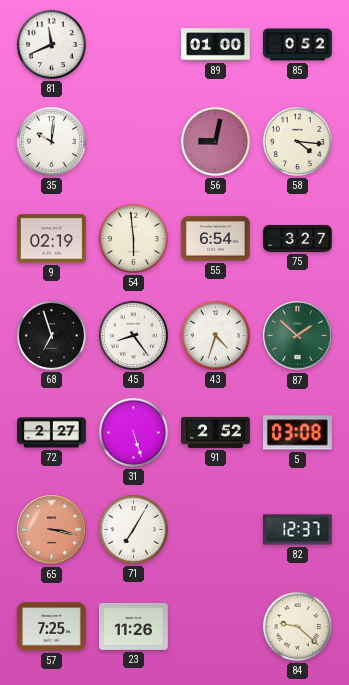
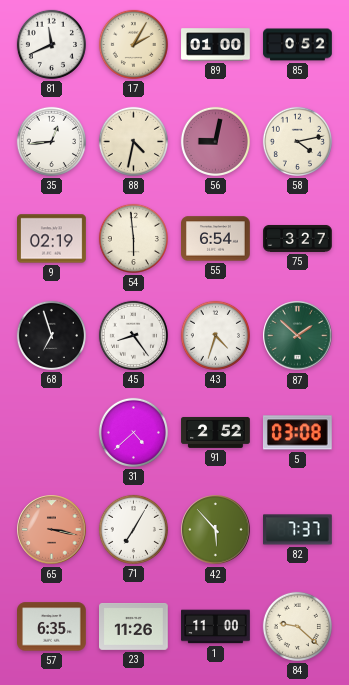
17: none -> 2:05
35: 10:01 -> 12:44
88: none -> 4:32
58: 4:16 -> 4:13
72: 2:27 -> none
31: 5:27 -> 4:38
42: none -> 5:53
82: 12:37 -> 7:37
57: 7:25 -> 6:35
1: none -> 11:00
